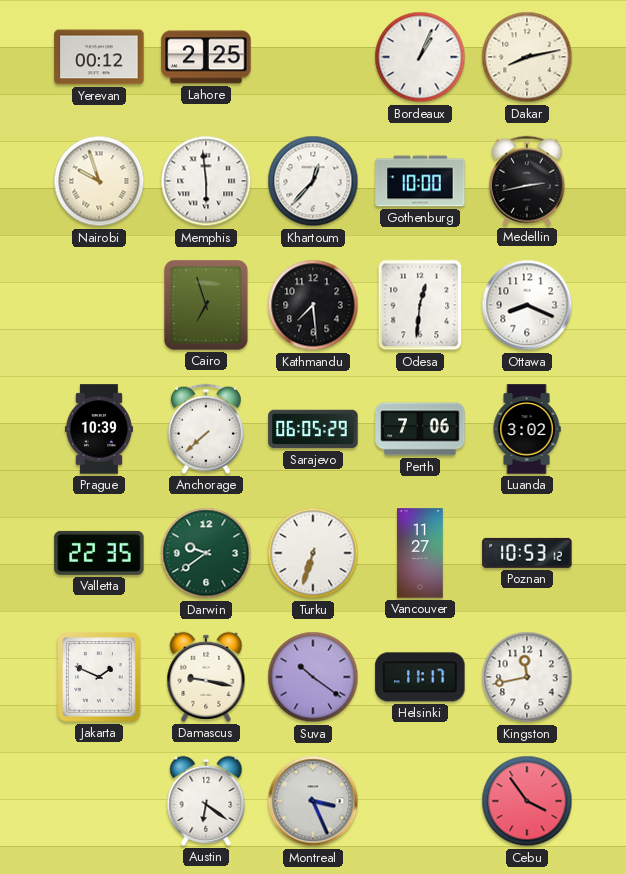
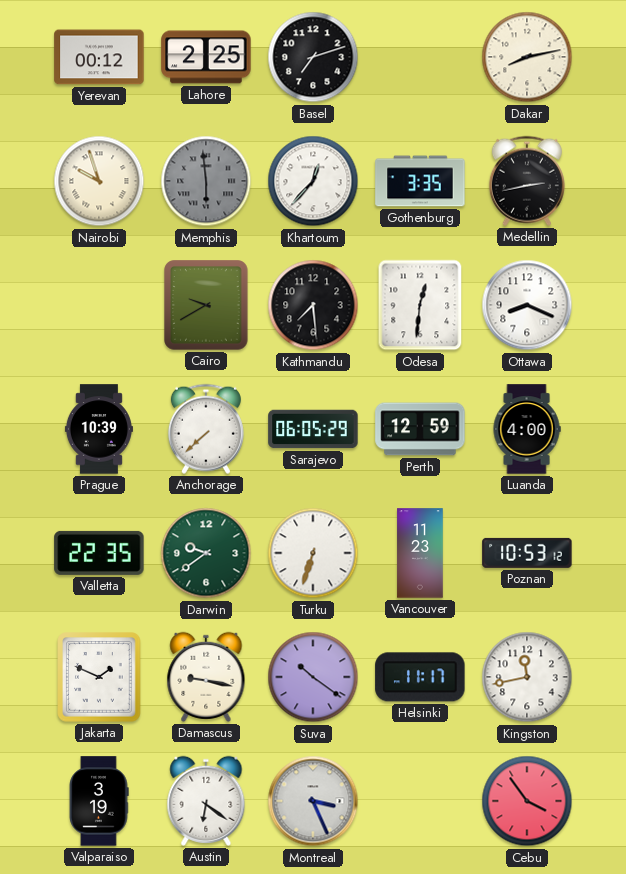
Basel: none -> 7:12
Bordeaux: 1:04 -> none
Memphis dial: white -> grey
Gothenburg: 10:00 -> 3:35
Cairo: 6:57 -> 9:40
Perth: 7:06 -> 12:59
Luanda: 3:02 -> 4:00
Vancouver: 11:27 -> 11:23
Valparaiso: none -> 3:19
